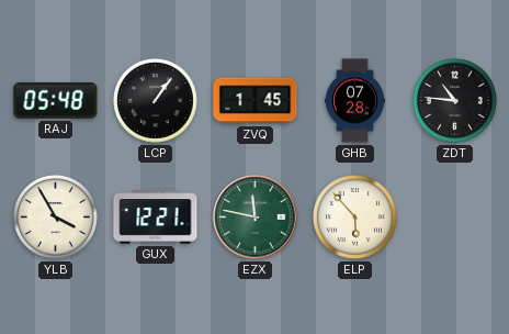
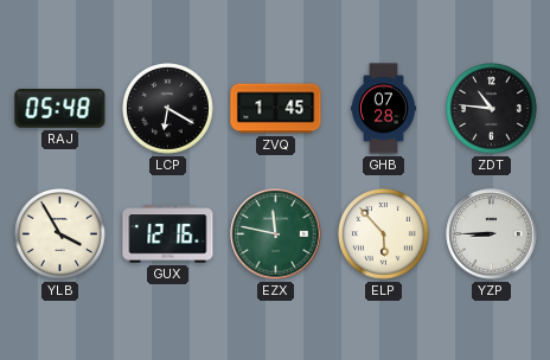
LCP: 1:06 -> 6:20
GUX: 12:21 -> 12:16
YZP: none -> 8:45
